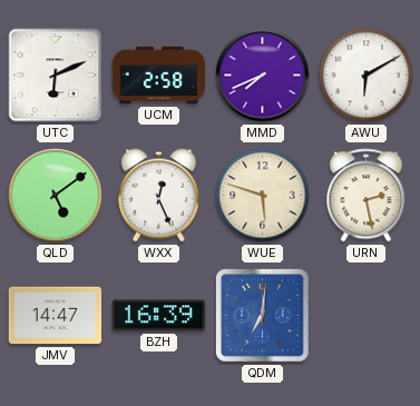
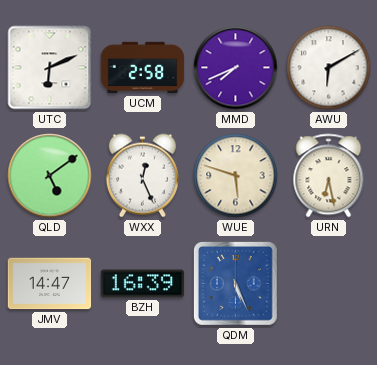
URN: 2:28 -> 6:28
QDM: 7:01 -> 5:26
